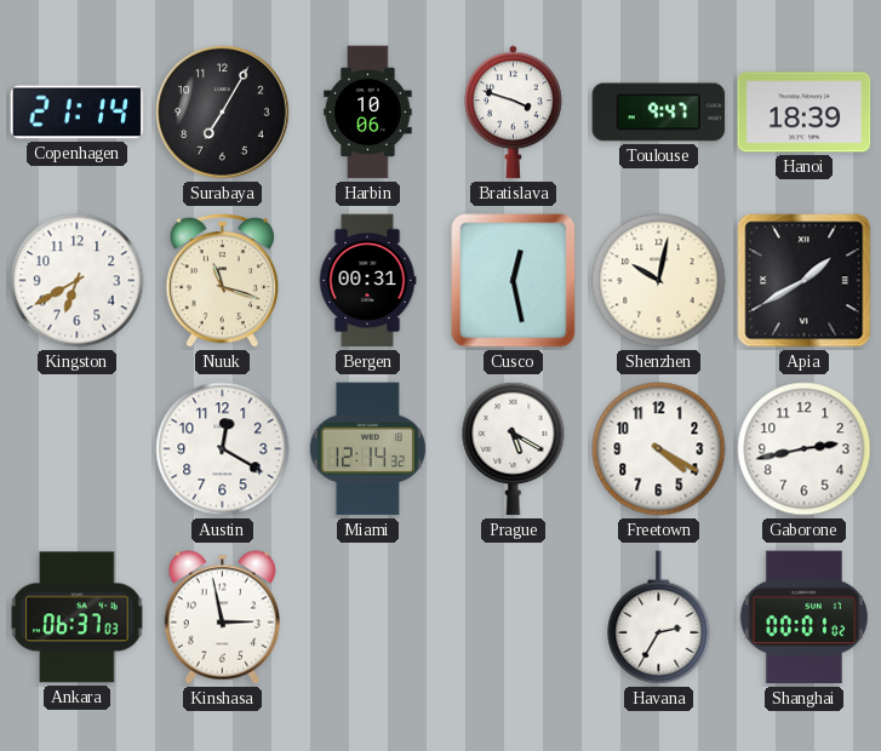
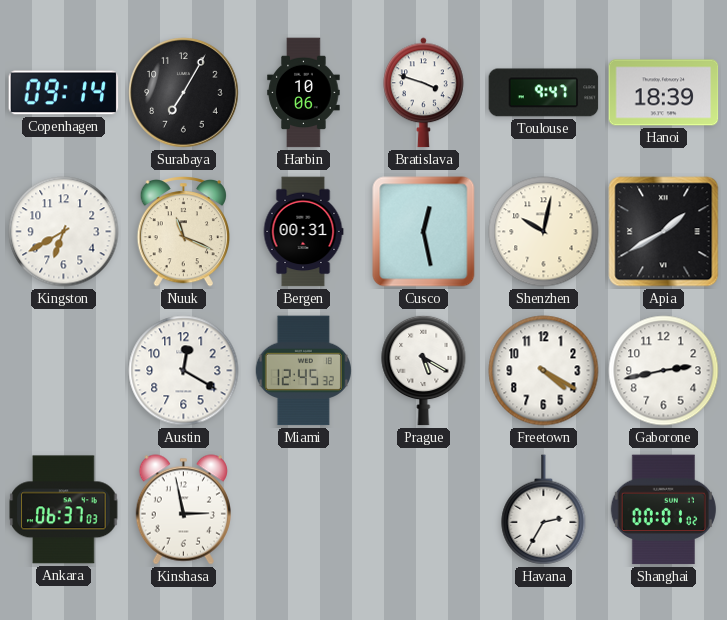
Copenhagen: 21:14 -> 09:14
Nuuk: 11:18 -> 11:19
Miami: 12:14 -> 12:45
